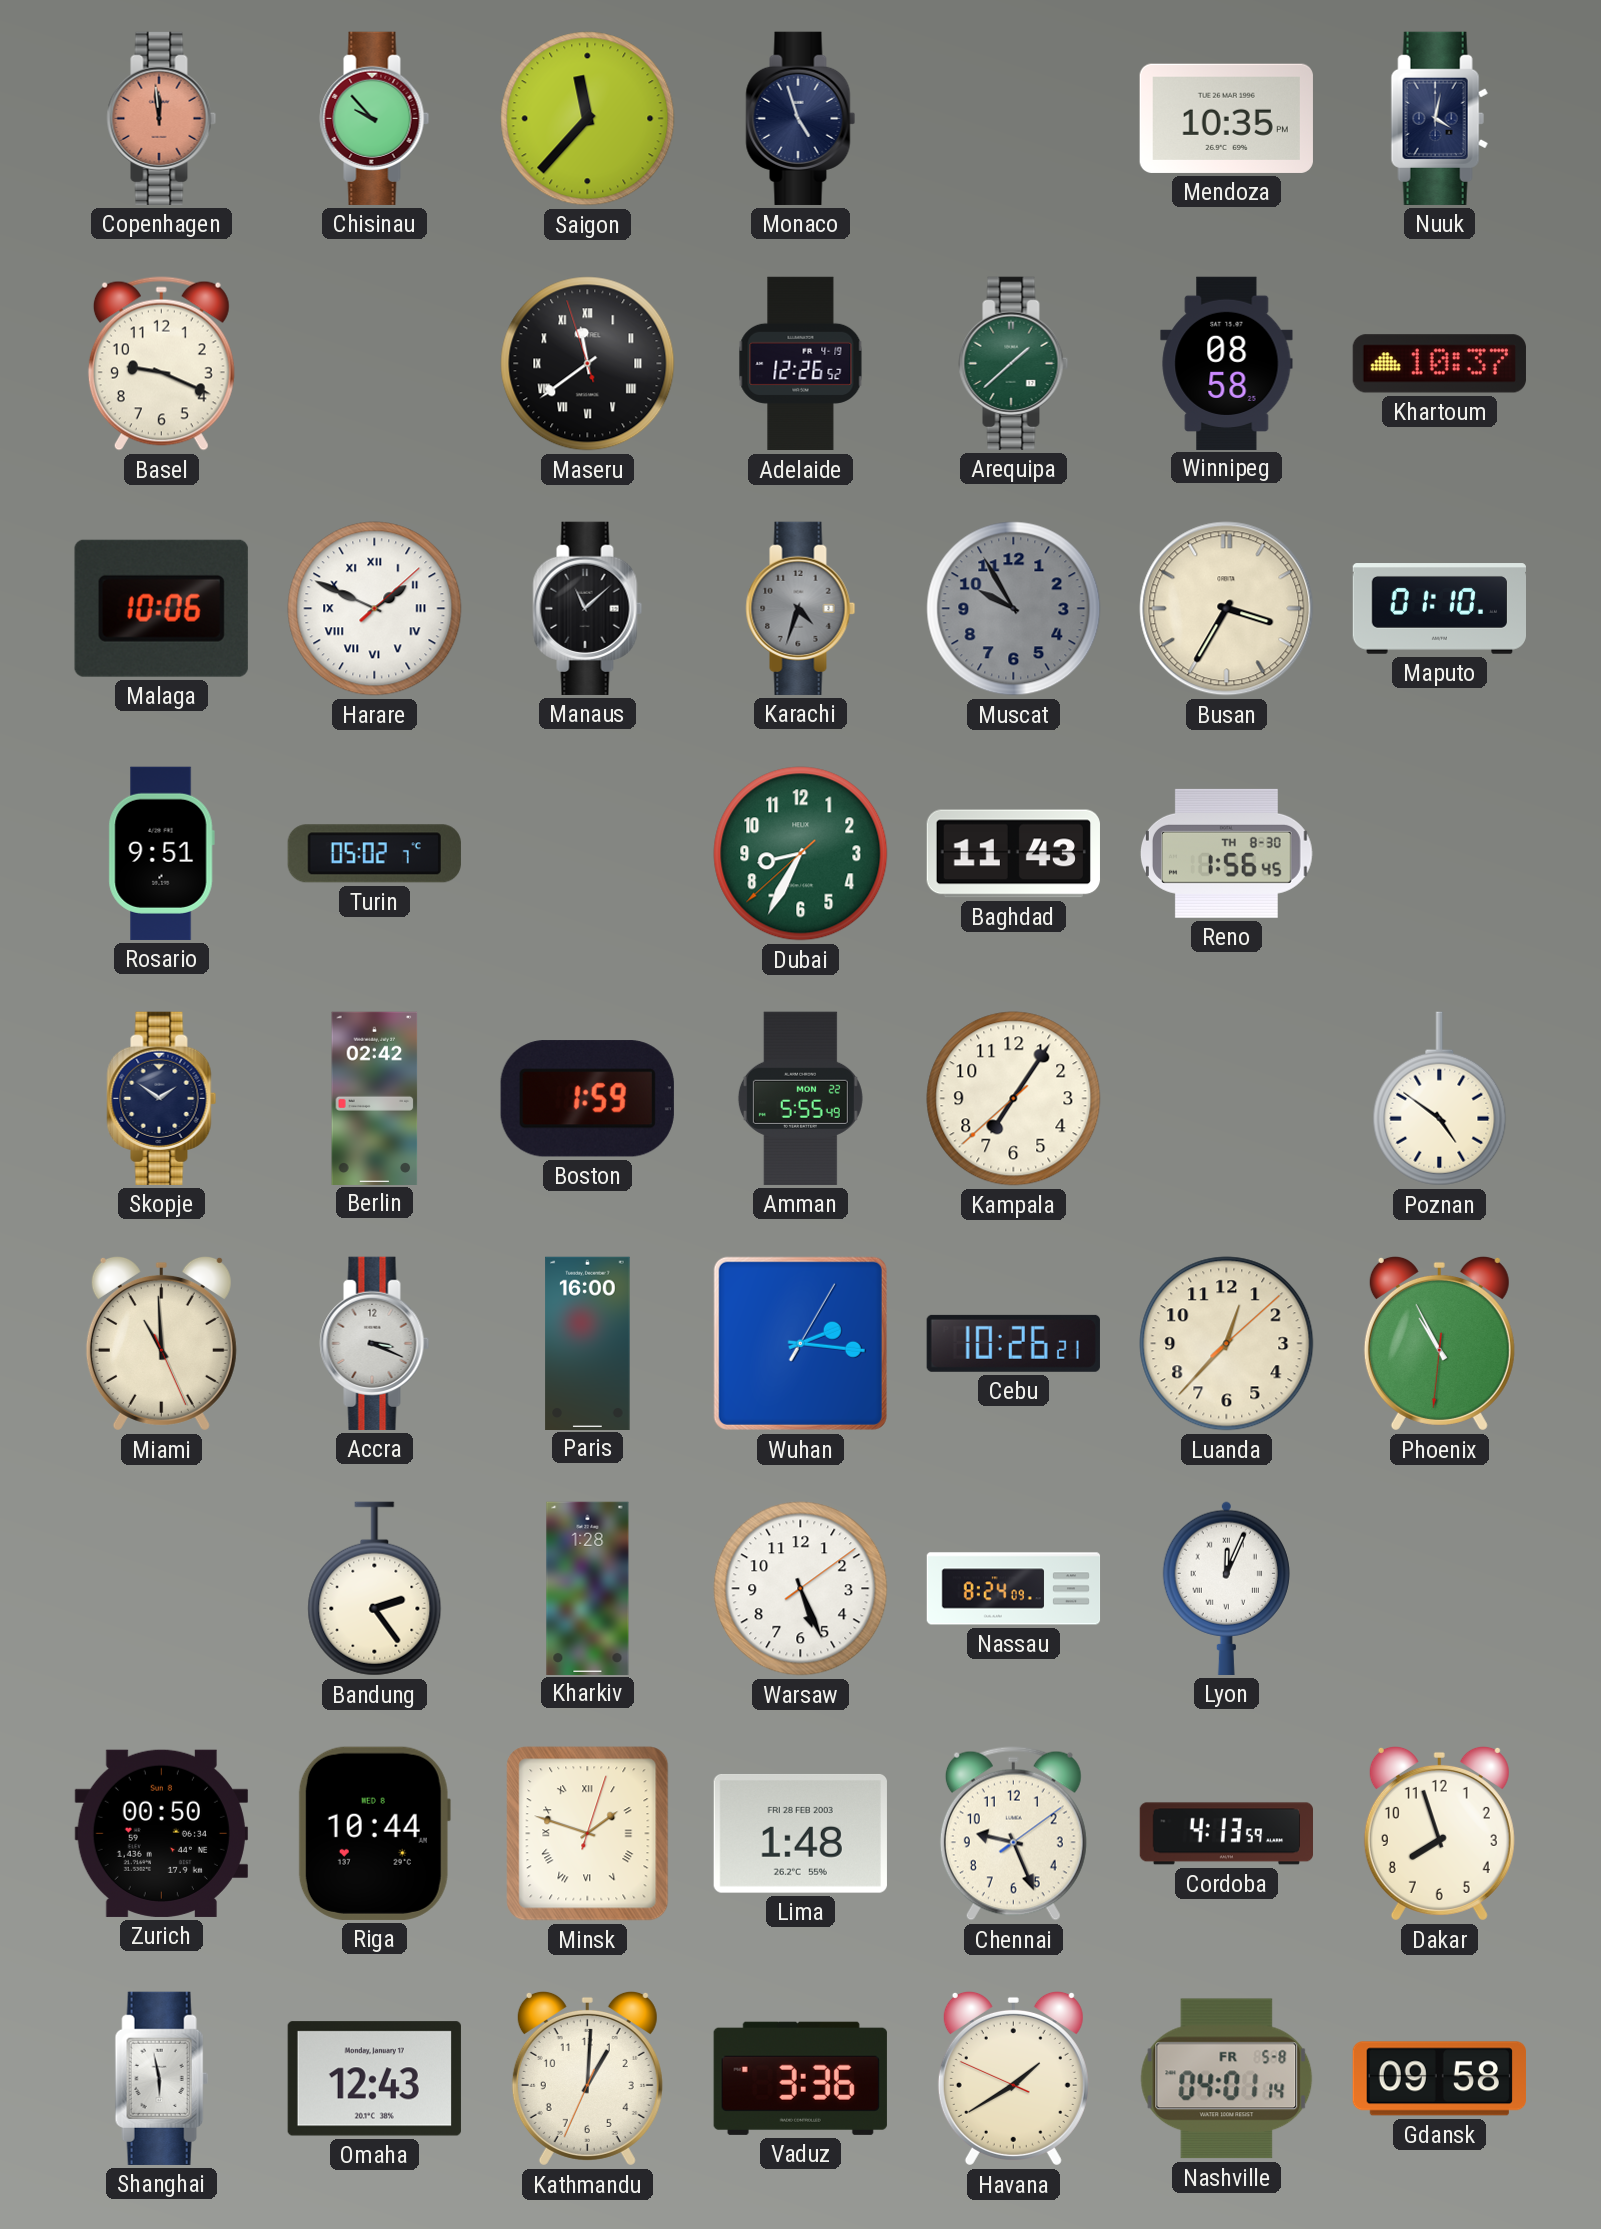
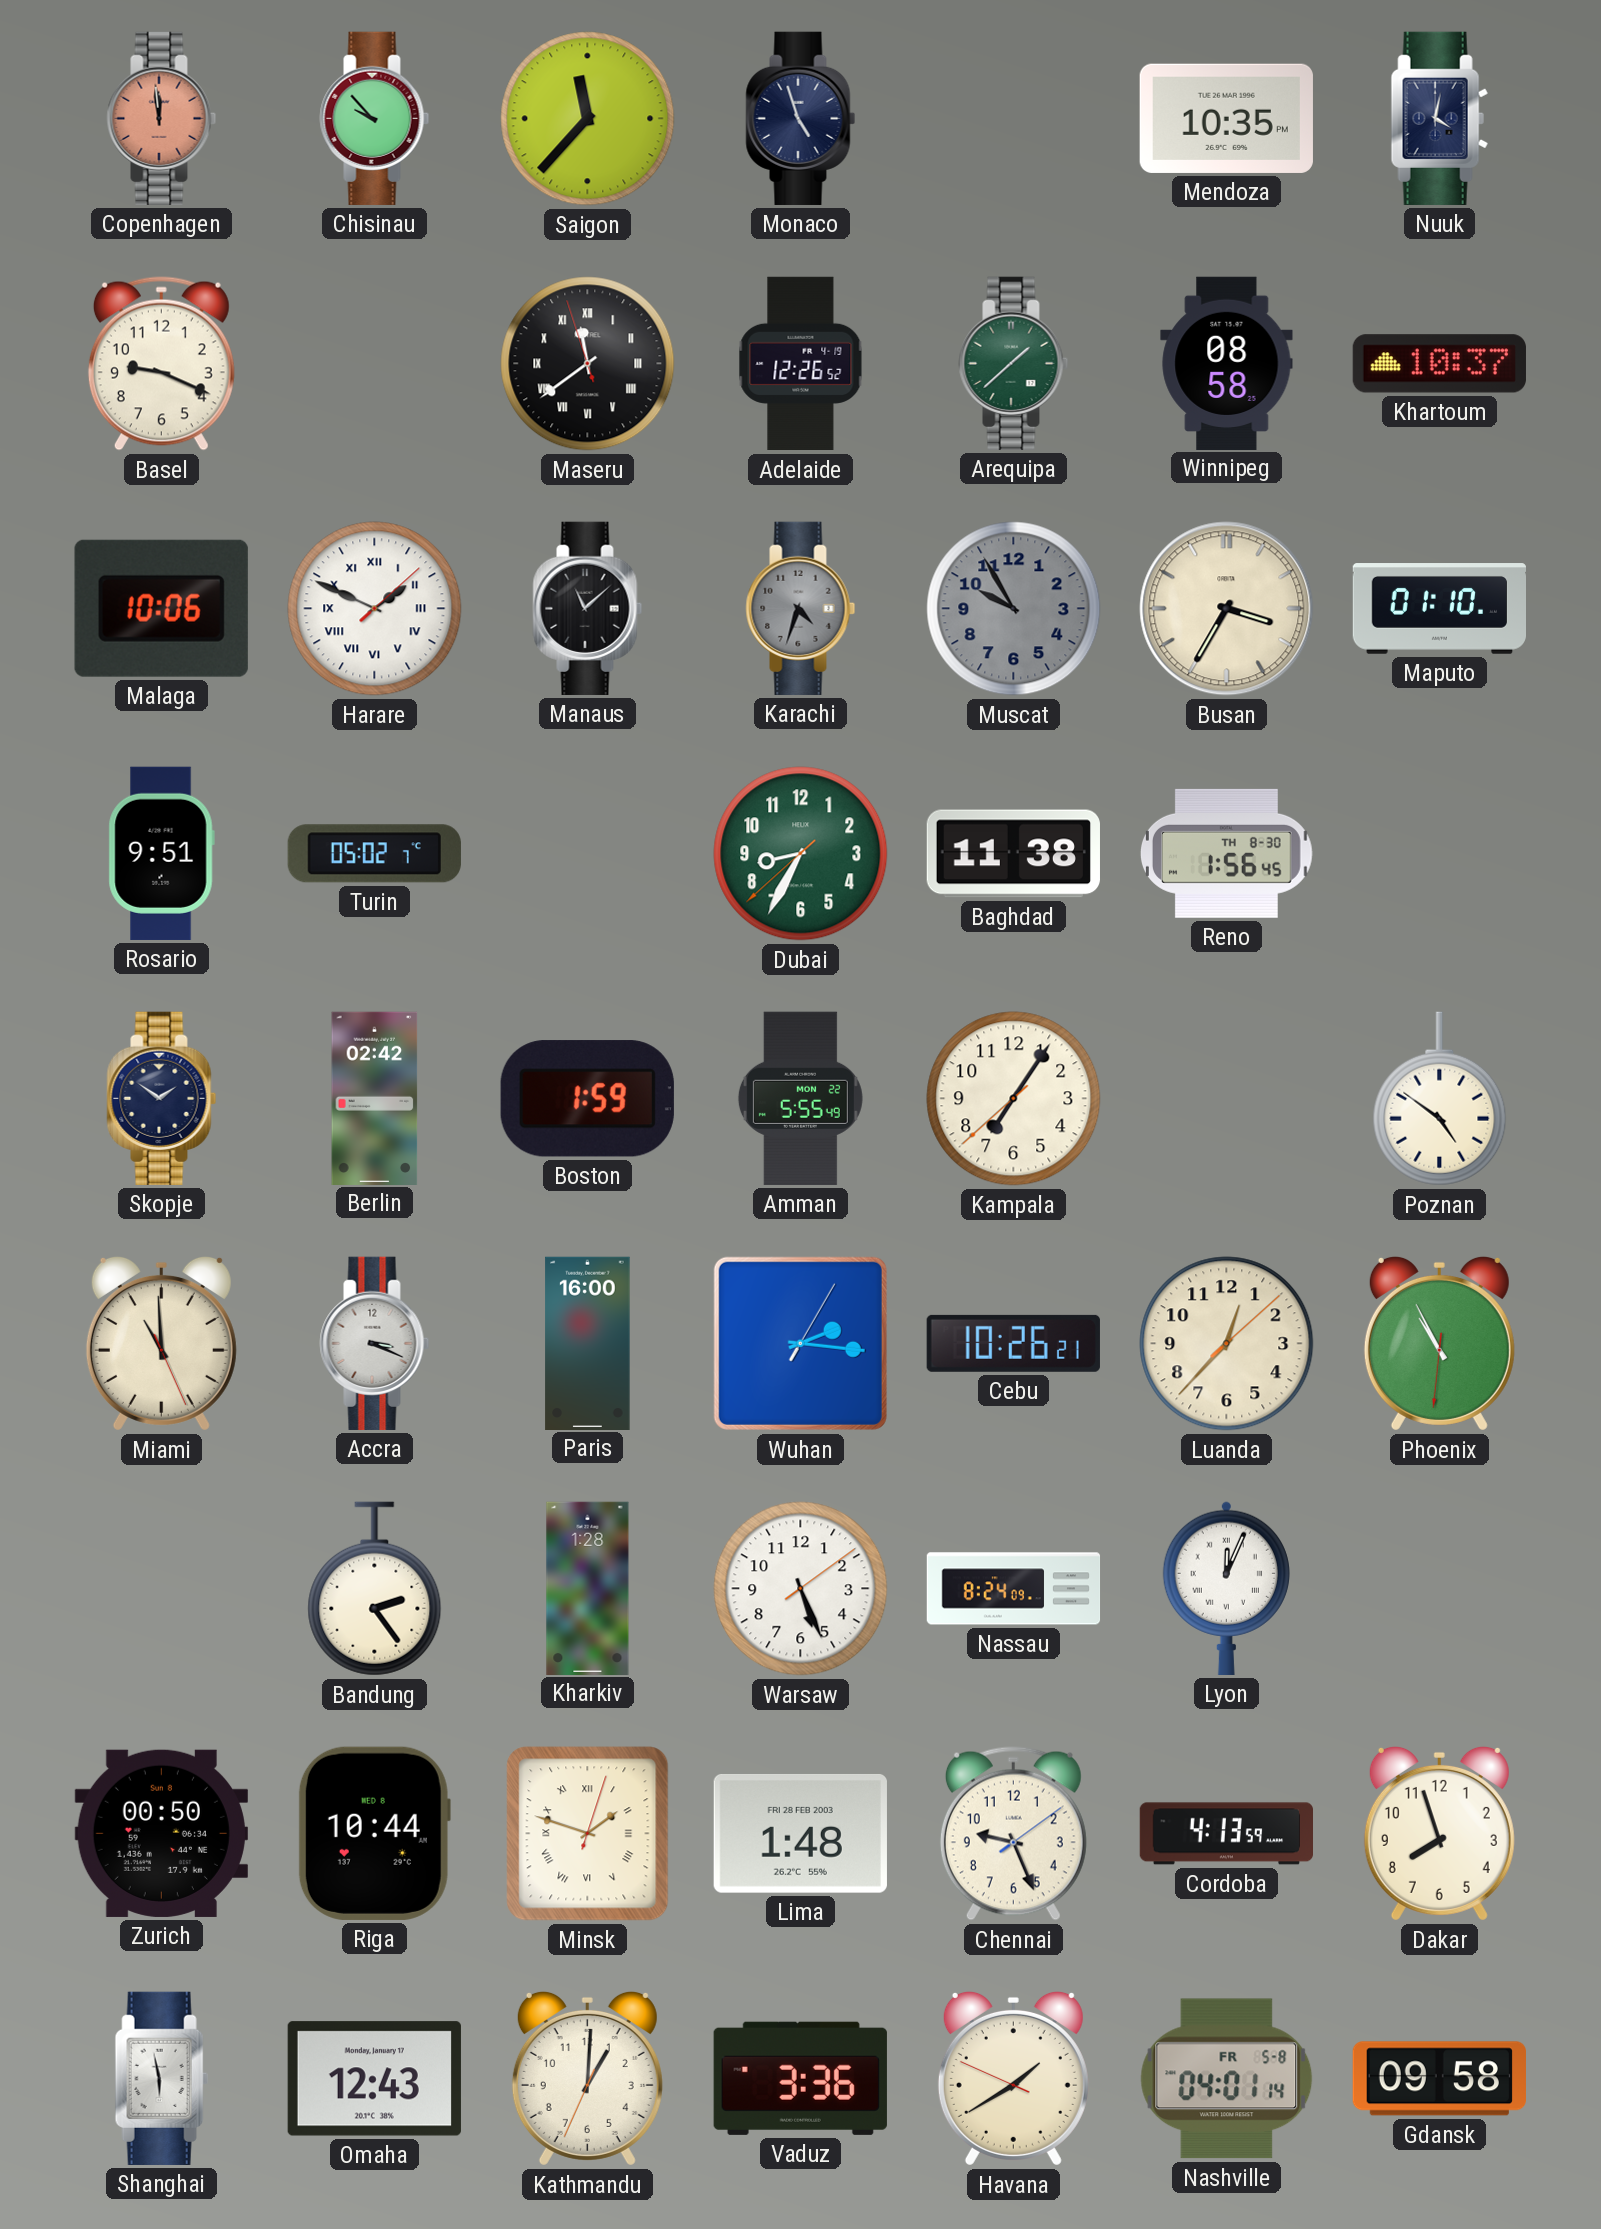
Baghdad: 11:43 -> 11:38
